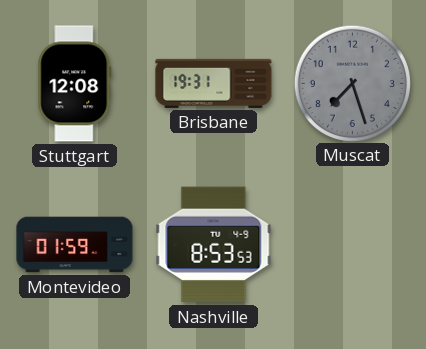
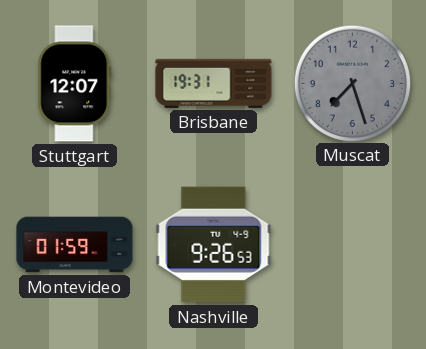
Stuttgart: 12:08 -> 12:07
Nashville: 8:53 -> 9:26
